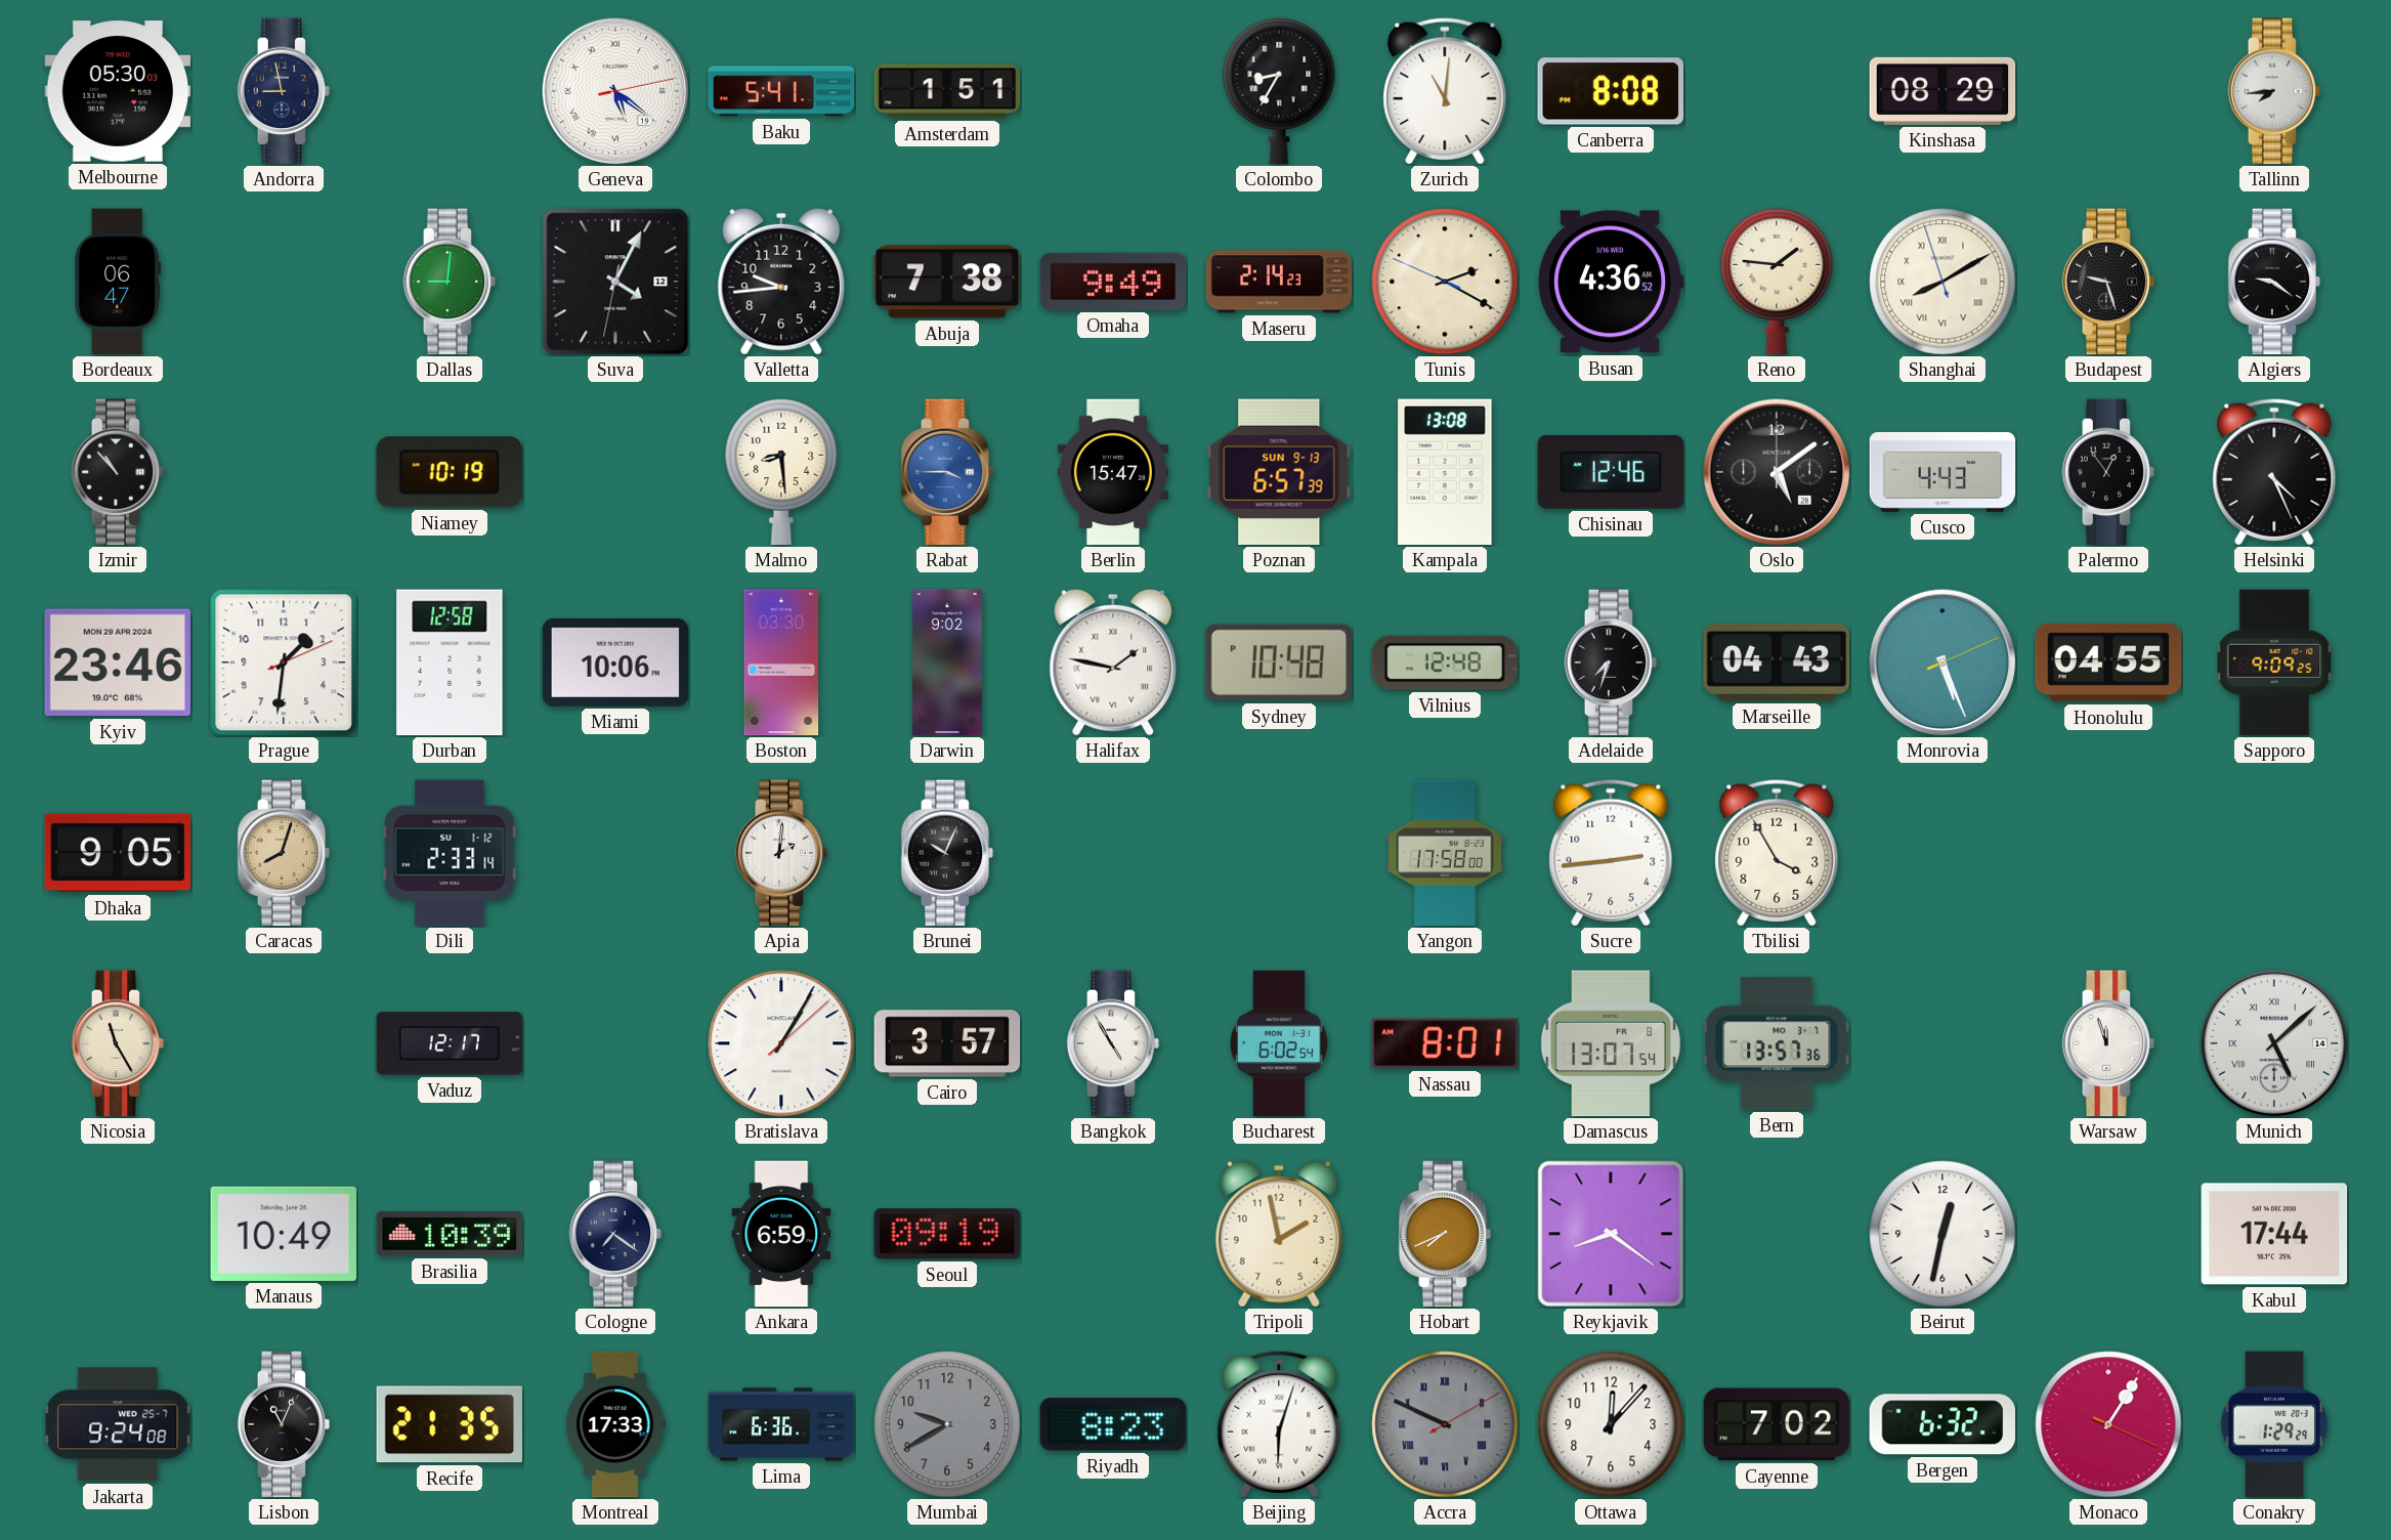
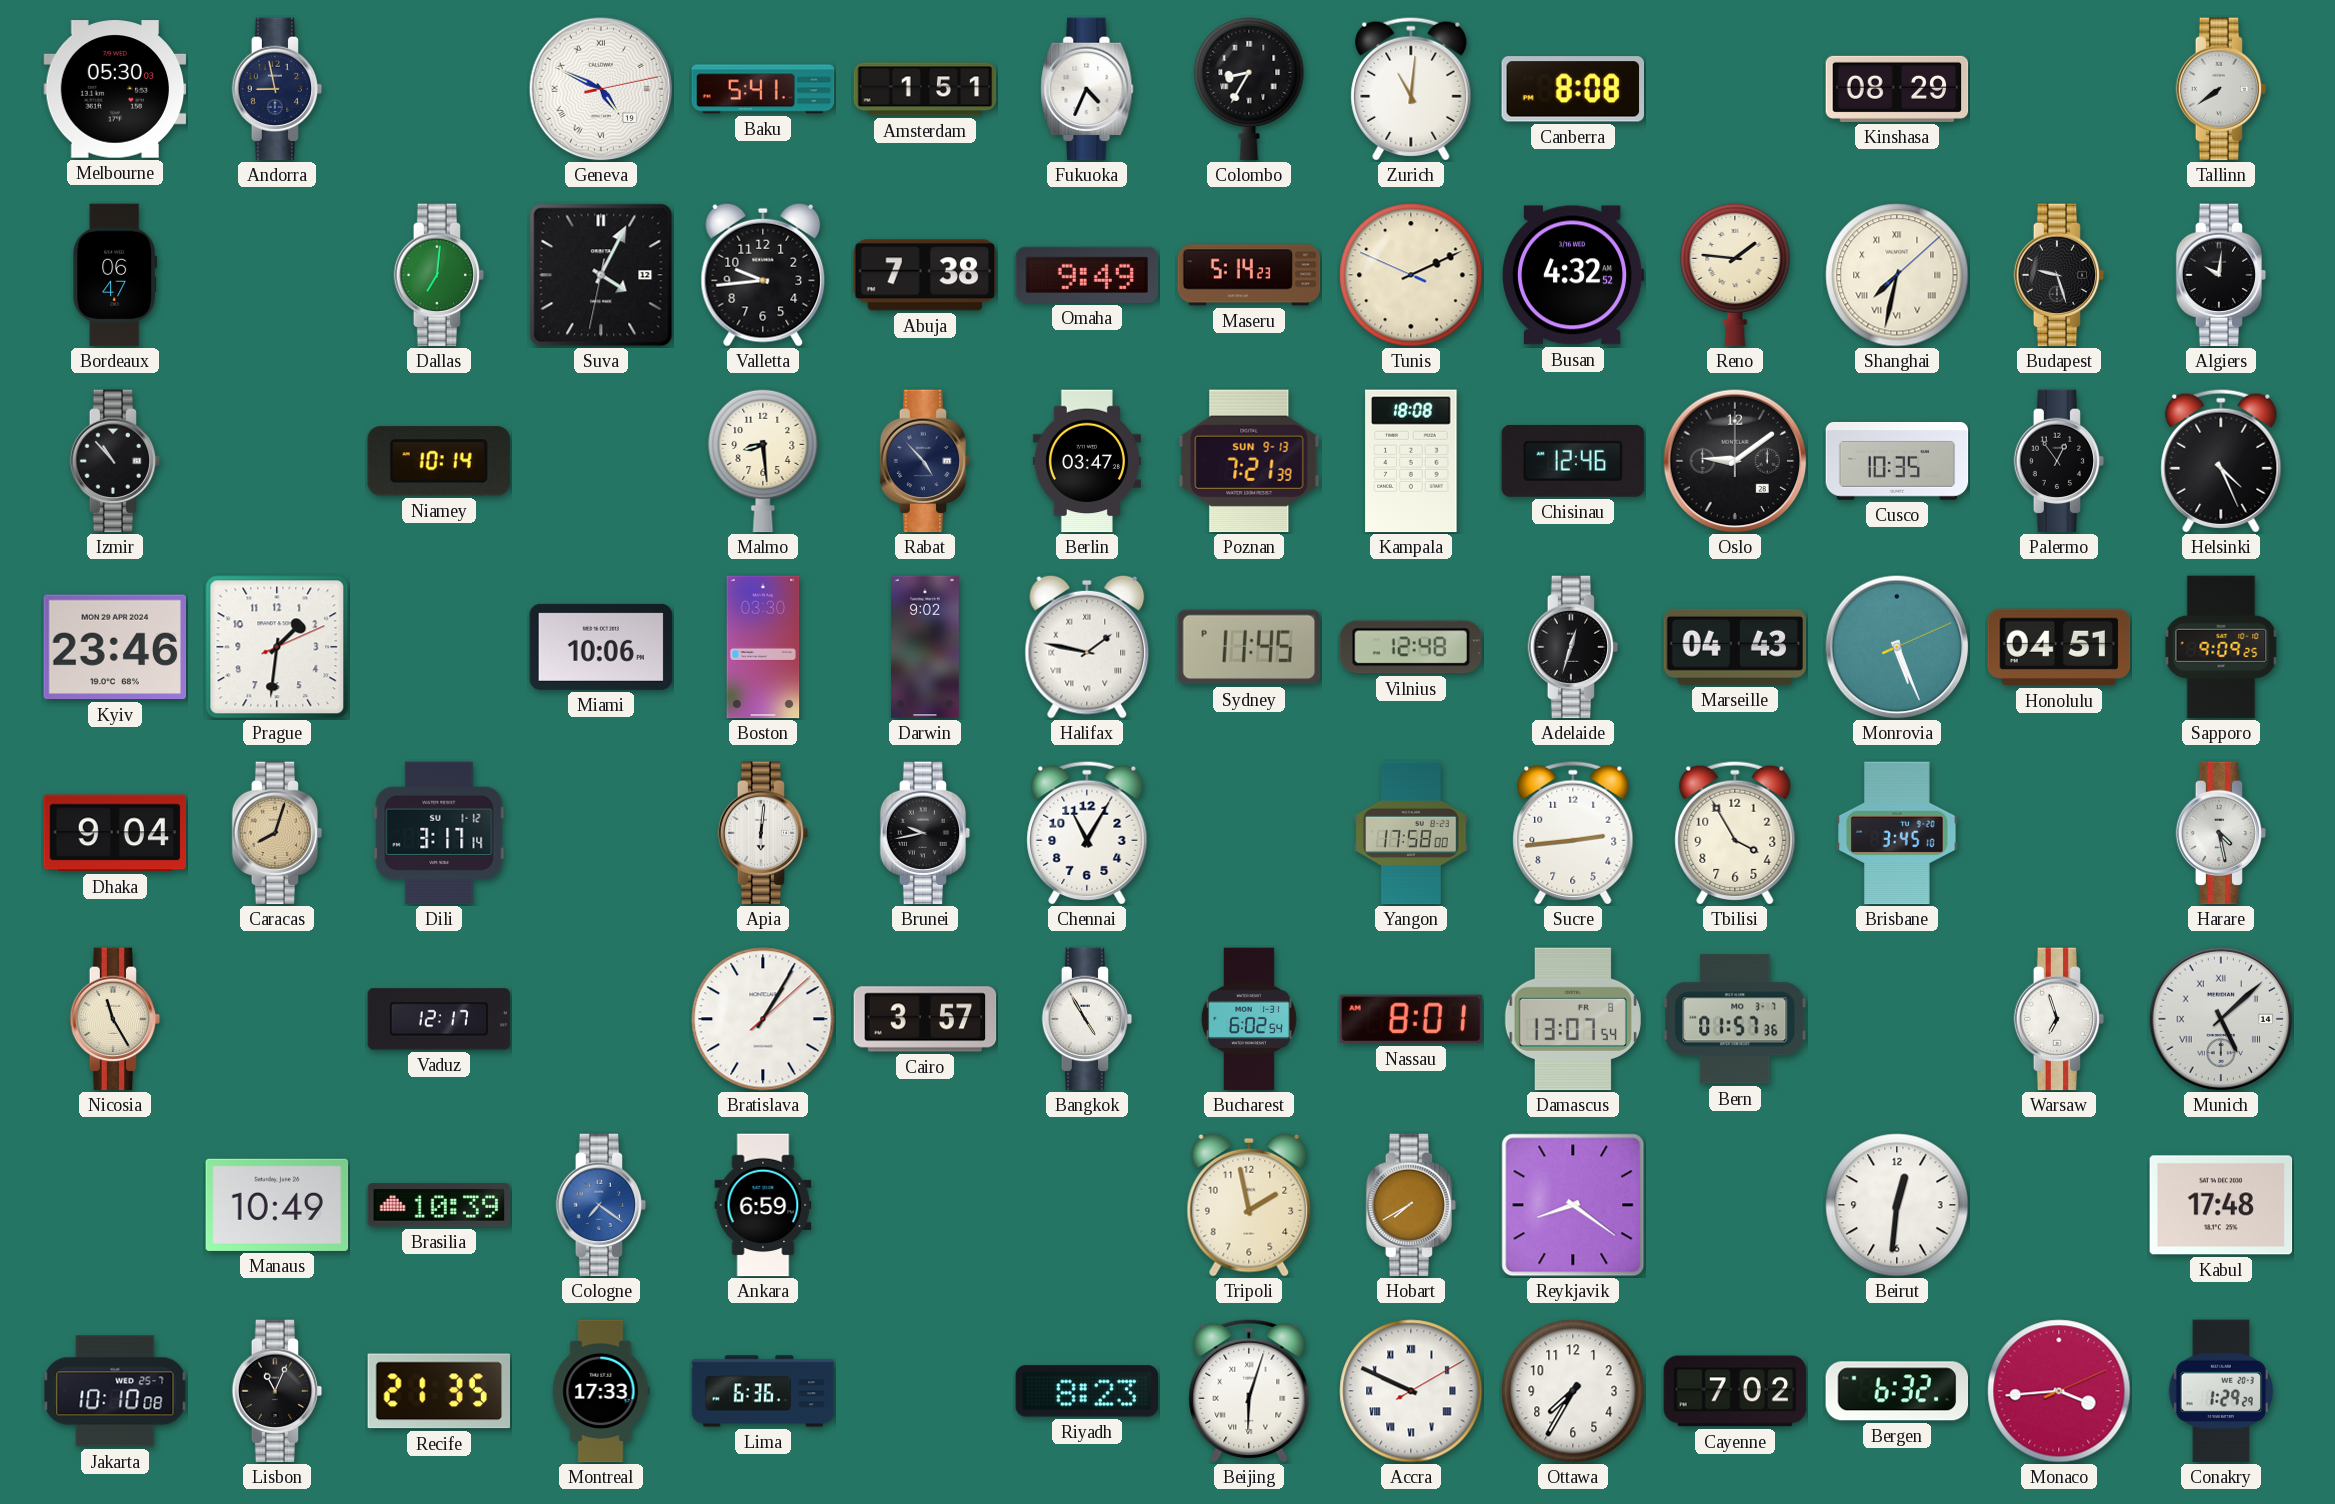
Geneva: 5:21 -> 4:49
Fukuoka: none -> 4:34
Tallinn: 7:44 -> 7:39
Dallas: 9:01 -> 7:01
Maseru: 2:14 -> 5:14
Tunis: 2:19 -> 2:10
Busan: 4:36 -> 4:32
Shanghai: 8:09 -> 7:32
Algiers: 9:21 -> 10:01
Niamey: 10:19 -> 10:14
Rabat: 3:45 -> 4:53
Rabat dial: blue -> navy
Berlin: 15:47 -> 03:47
Poznan: 6:57 -> 7:21
Kampala: 13:08 -> 18:08
Oslo: 5:09 -> 9:09
Cusco: 4:43 -> 10:35
Durban: 12:58 -> none
Sydney: 10:48 -> 11:45
Adelaide: 7:33 -> 12:33
Honolulu: 04:55 -> 04:51
Dhaka: 9:05 -> 9:04
Dili: 2:33 -> 3:17
Apia: 2:01 -> 6:01
Brunei: 10:04 -> 9:43
Chennai: none -> 11:05
Brisbane: none -> 3:45
Harare: none -> 4:28
Bern: 13:57 -> 01:57
Warsaw: 11:57 -> 6:57
Cologne dial: navy -> blue
Seoul: 09:19 -> none
Hobart: 7:41 -> 7:40
Beirut: 12:32 -> 12:31
Kabul: 17:44 -> 17:48
Jakarta: 9:24 -> 10:10
Mumbai: 9:40 -> none
Accra dial: grey -> white
Ottawa: 12:07 -> 7:35
Monaco: 1:05 -> 3:44
